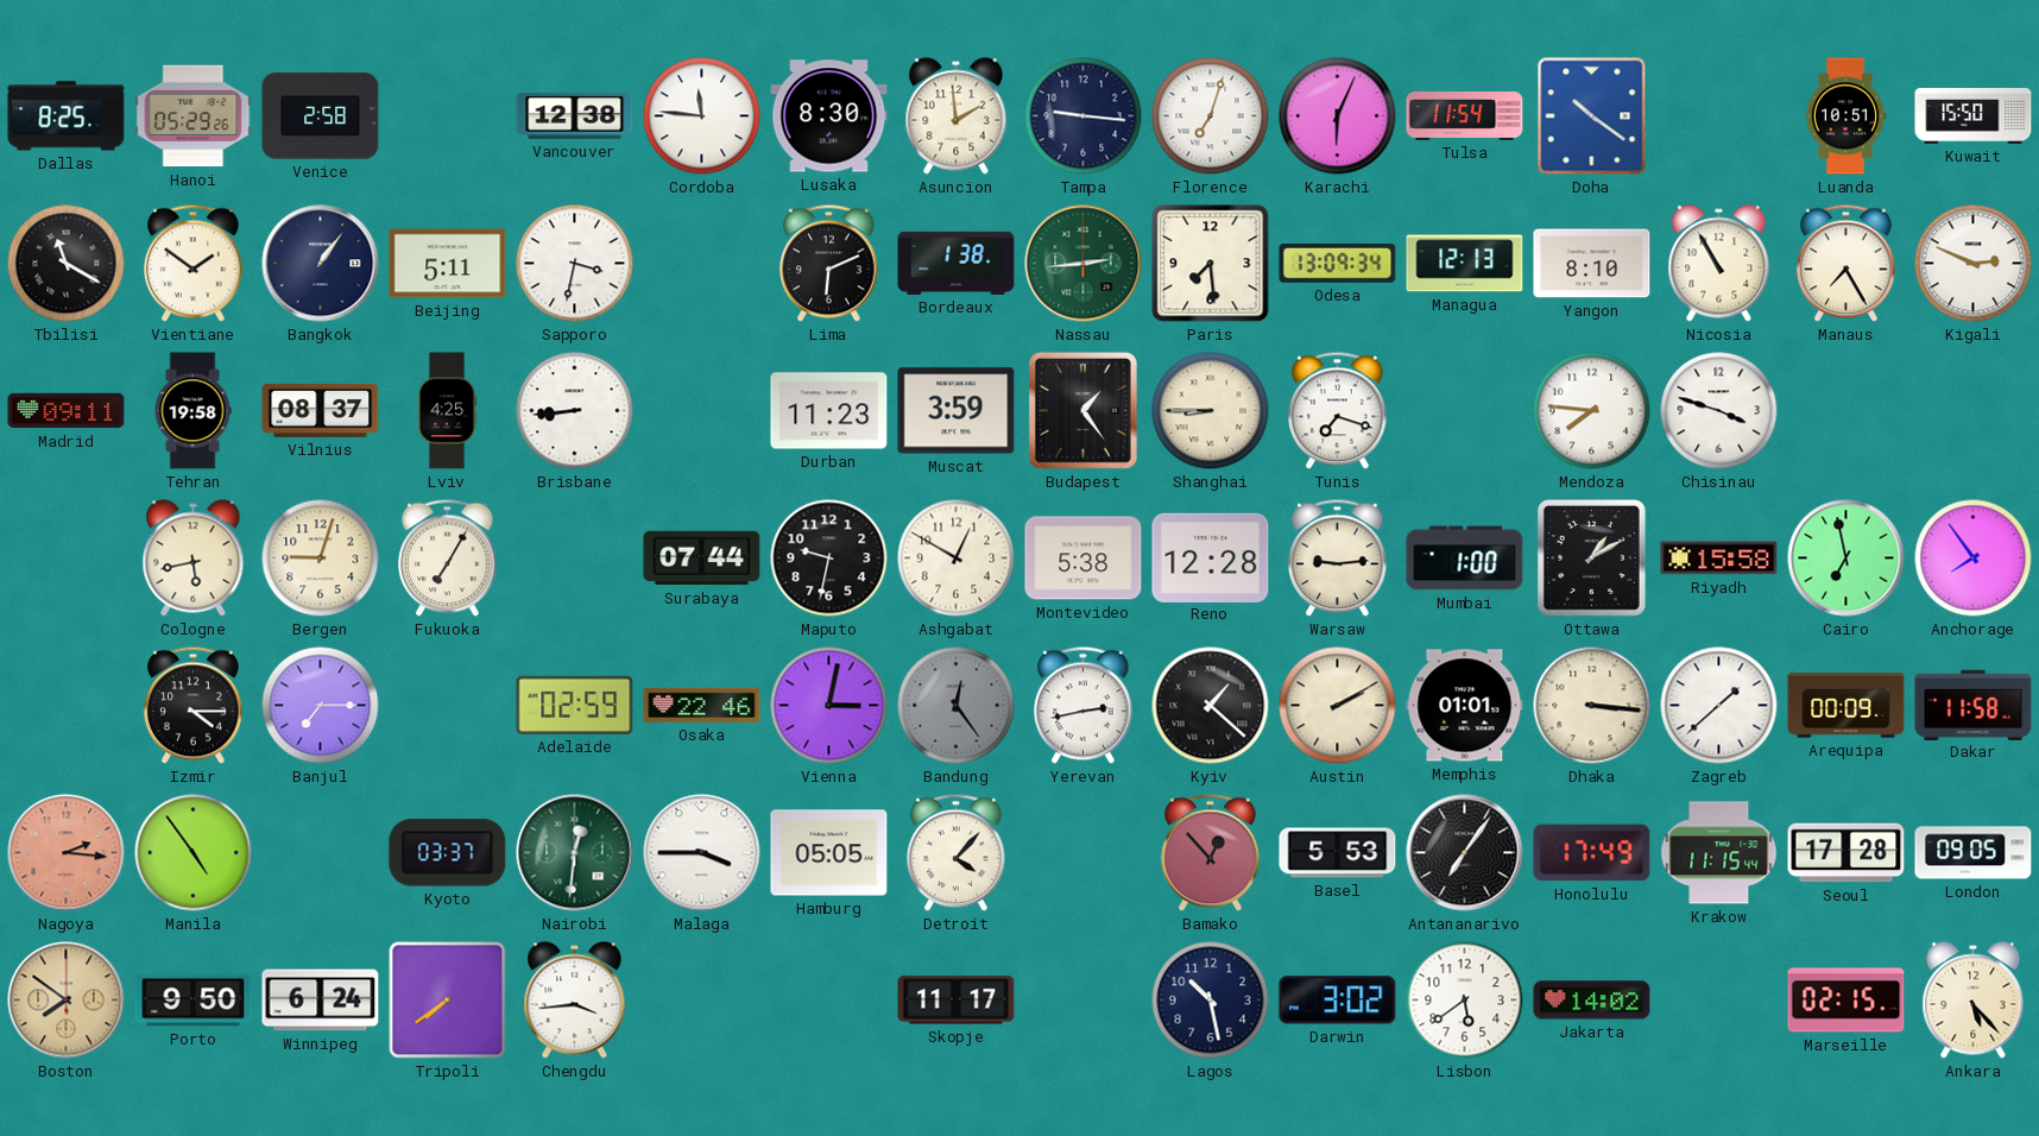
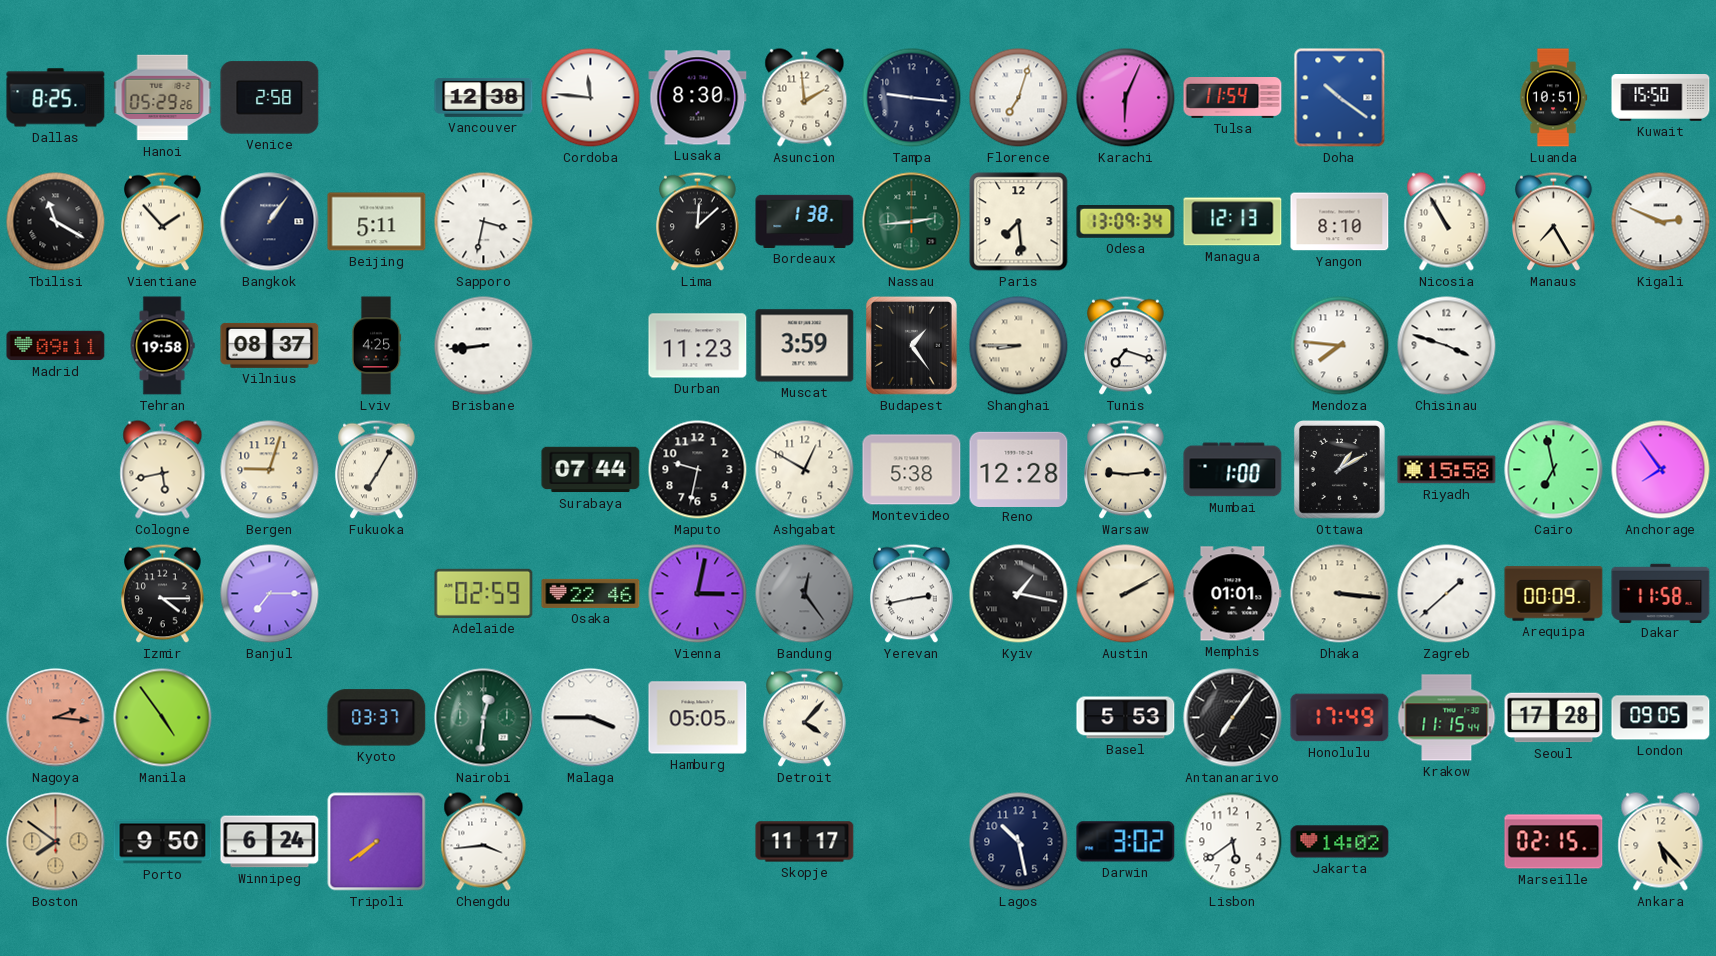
Vientiane: 1:51 -> 1:53
Lima: 6:11 -> 12:08
Kyiv: 1:22 -> 1:17
Bamako: 12:53 -> none
